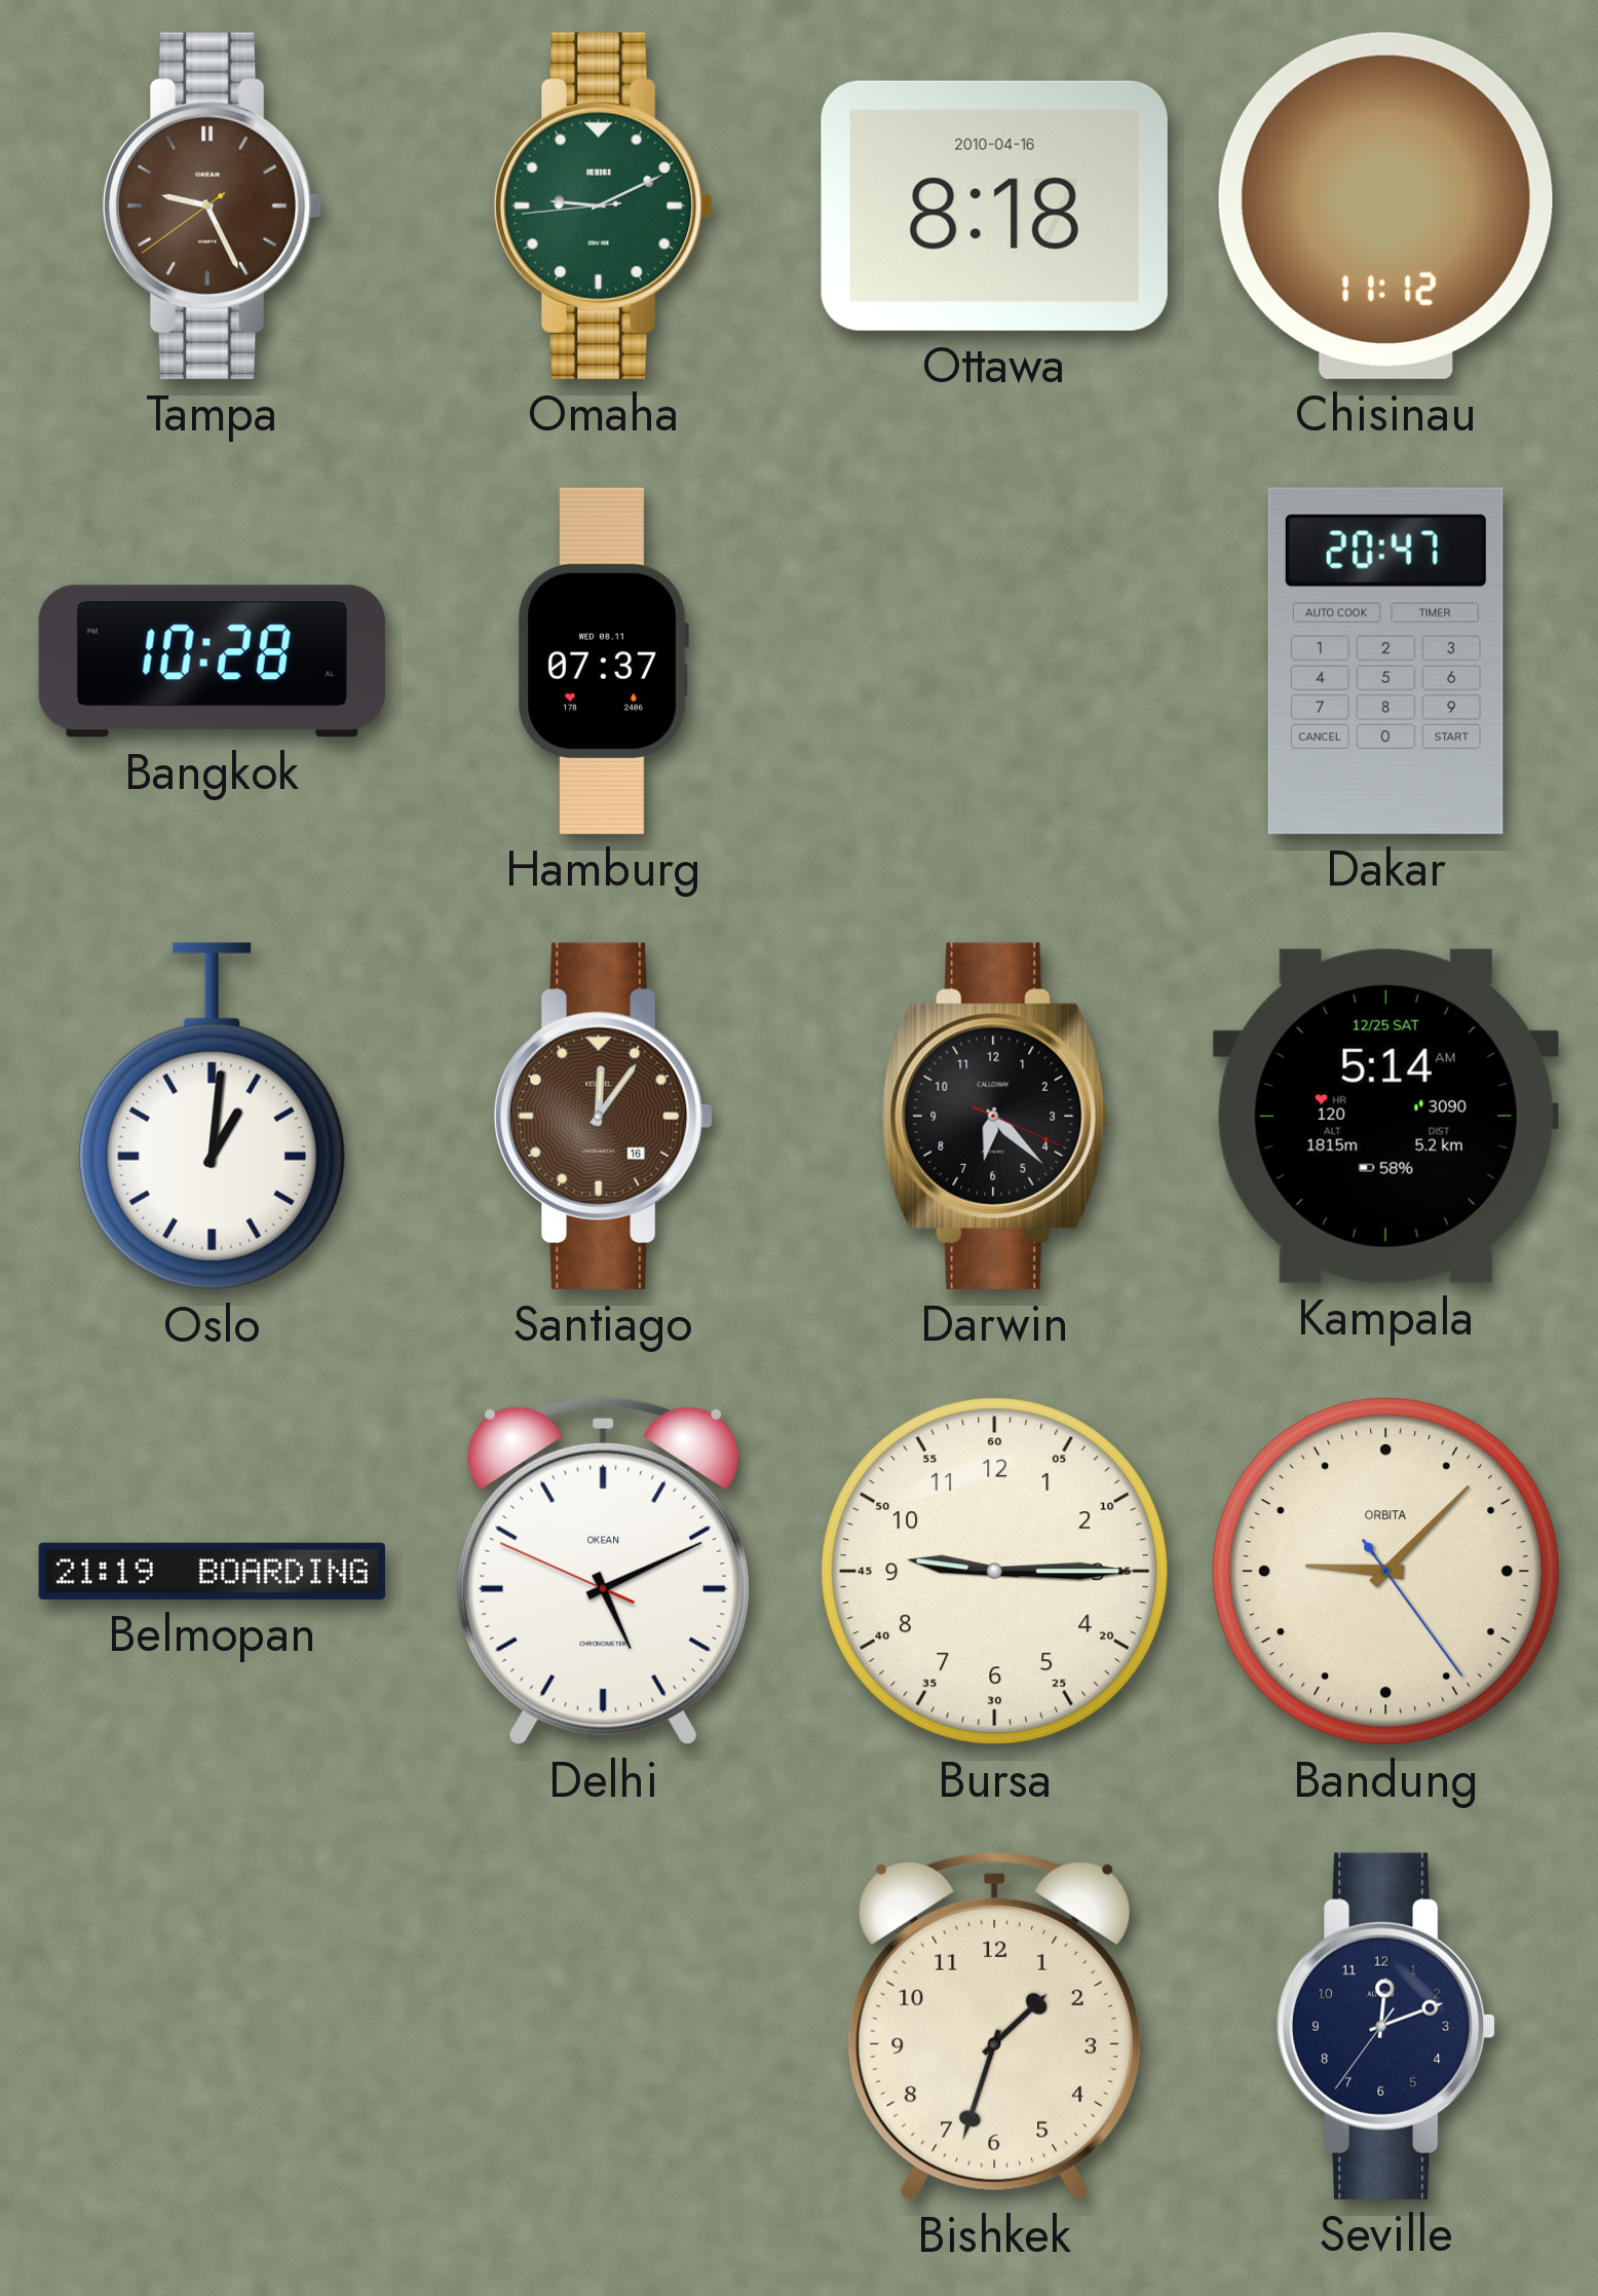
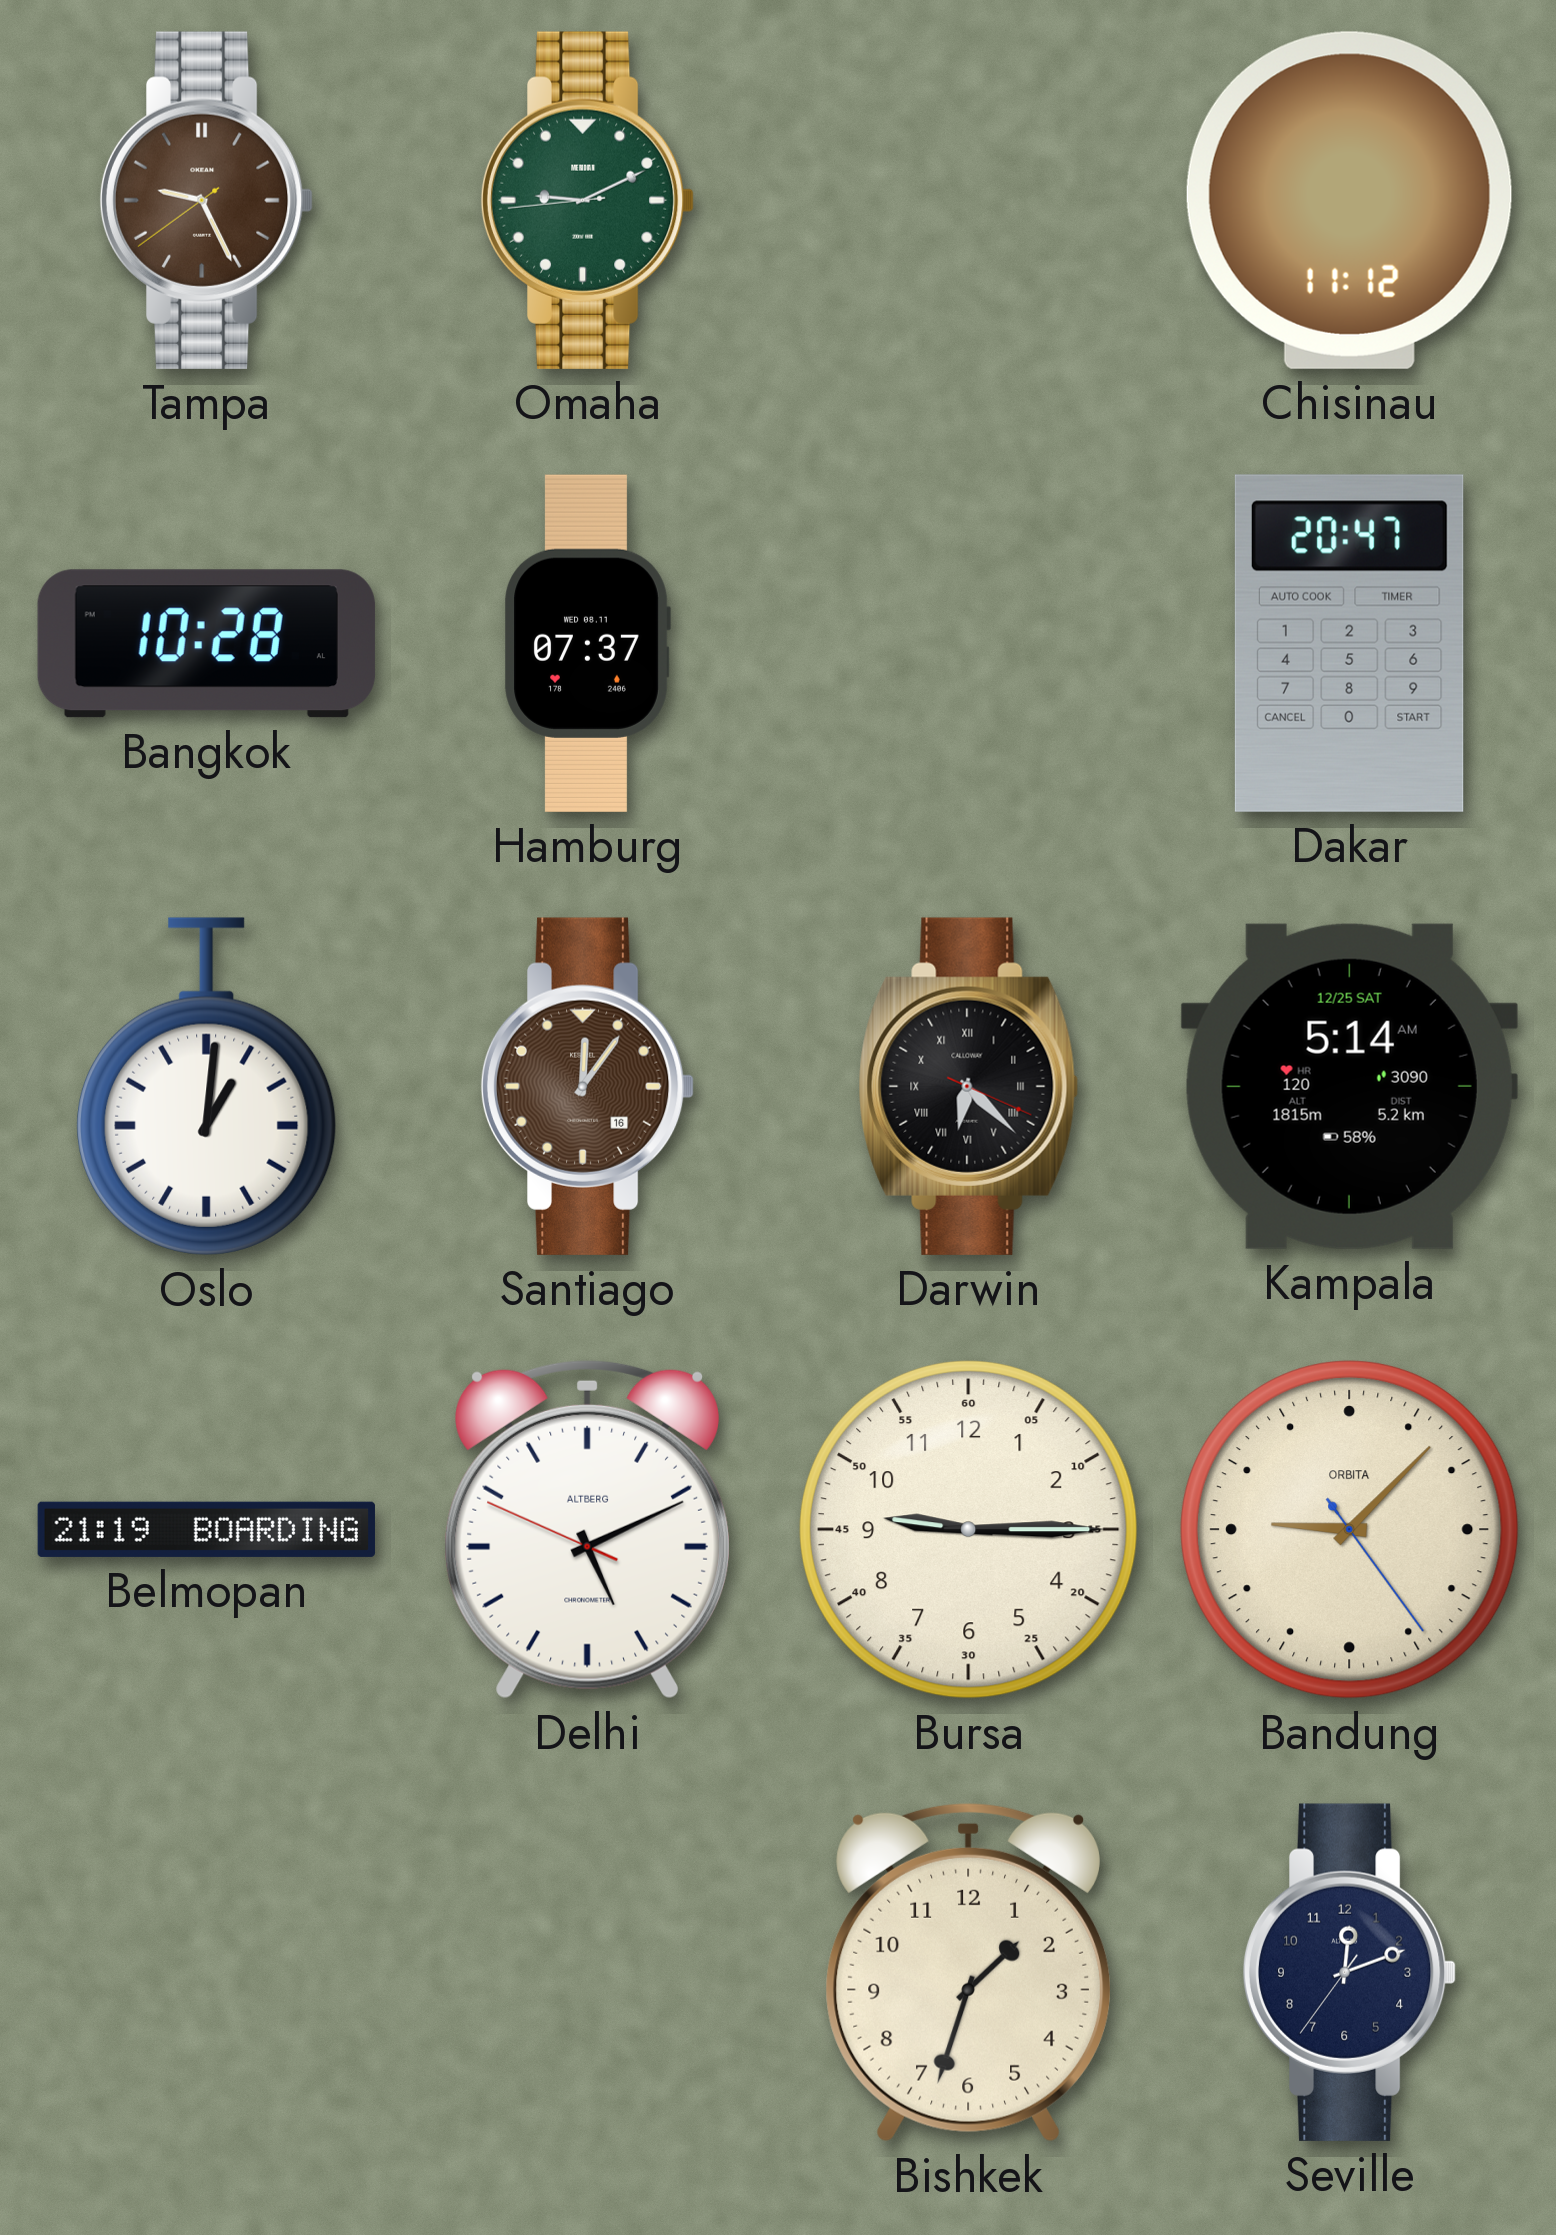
Ottawa: 8:18 -> none
Darwin numerals: Arabic -> Roman
Delhi brand: OKEAN -> ALTBERG
